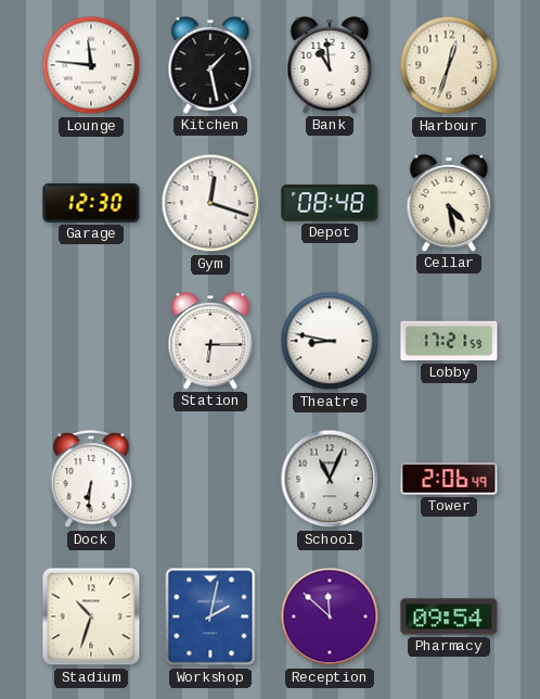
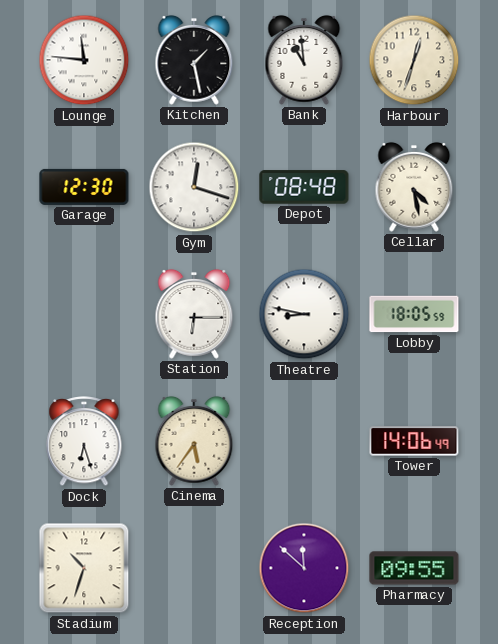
Lobby: 17:21 -> 18:05
Dock: 6:31 -> 6:27
Cinema: none -> 5:36
School: 11:04 -> none
Tower: 2:06 -> 14:06
Workshop: 2:02 -> none
Pharmacy: 09:54 -> 09:55
